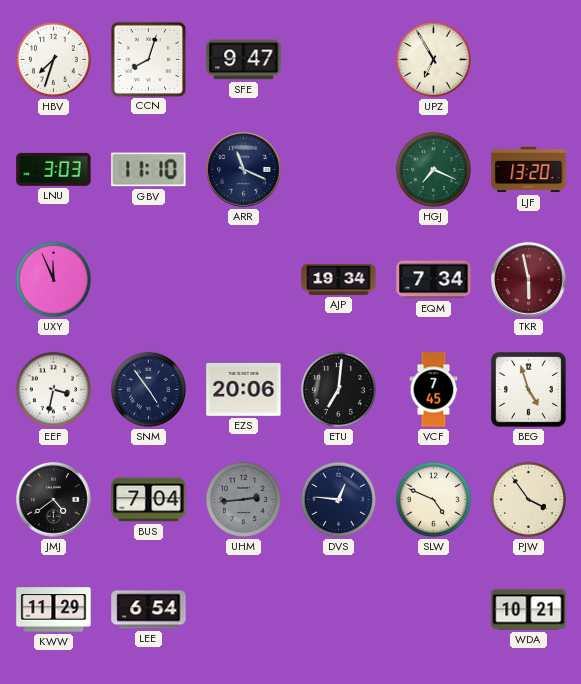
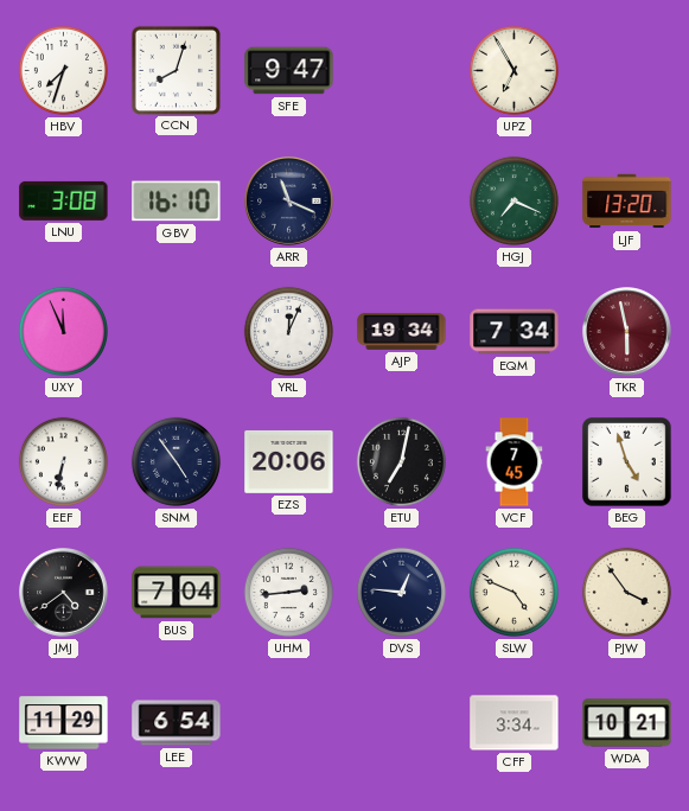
LNU: 3:03 -> 3:08
GBV: 11:10 -> 16:10
YRL: none -> 12:04
EEF: 3:32 -> 6:32
ETU: 7:01 -> 7:02
UHM dial: grey -> white
CFF: none -> 3:34
